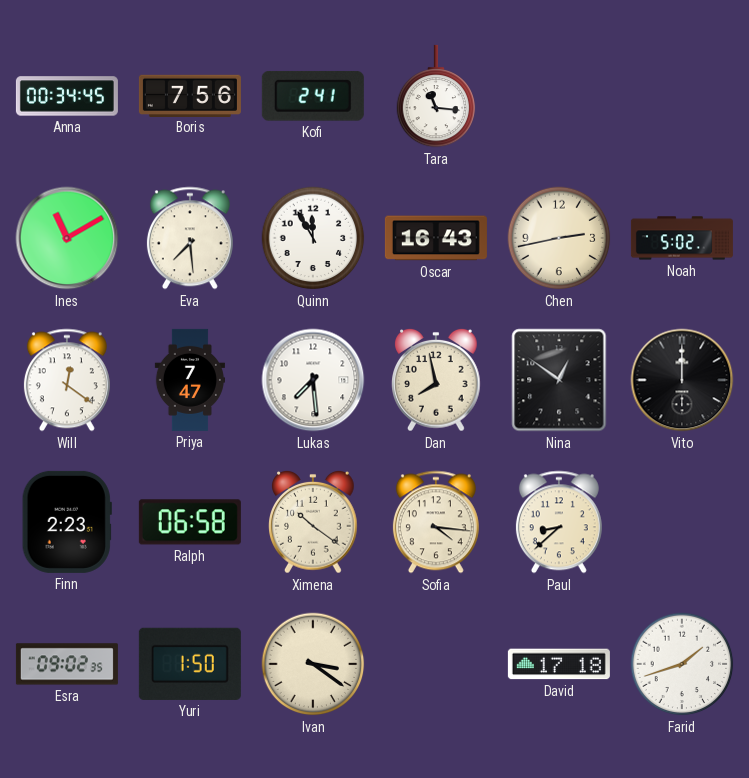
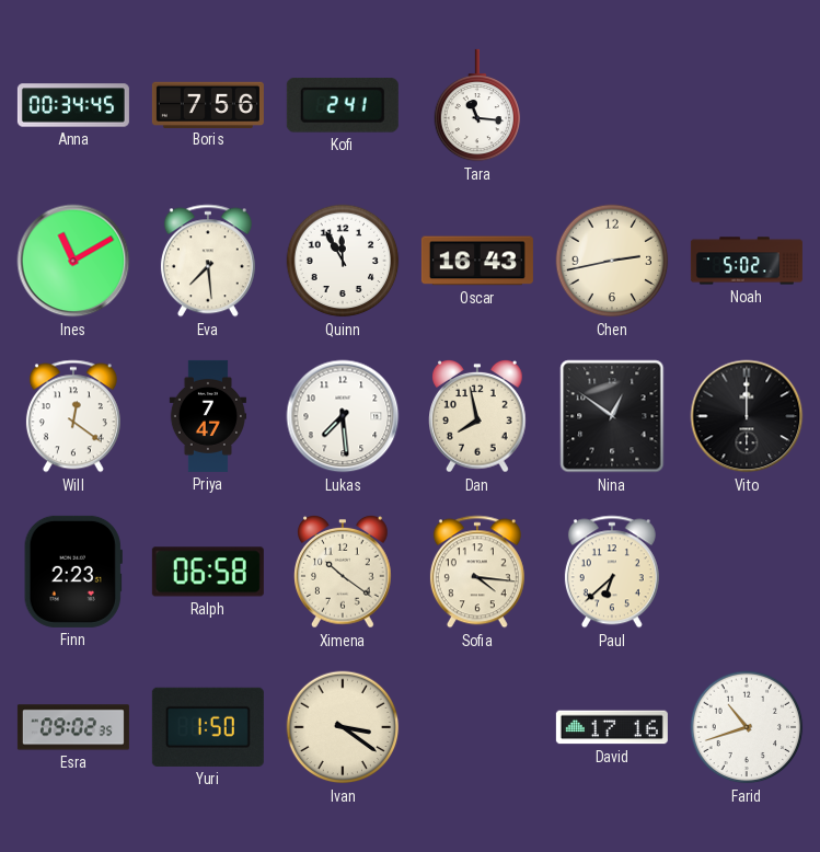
Paul: 8:38 -> 6:38
David: 17:18 -> 17:16
Farid: 1:42 -> 10:42
